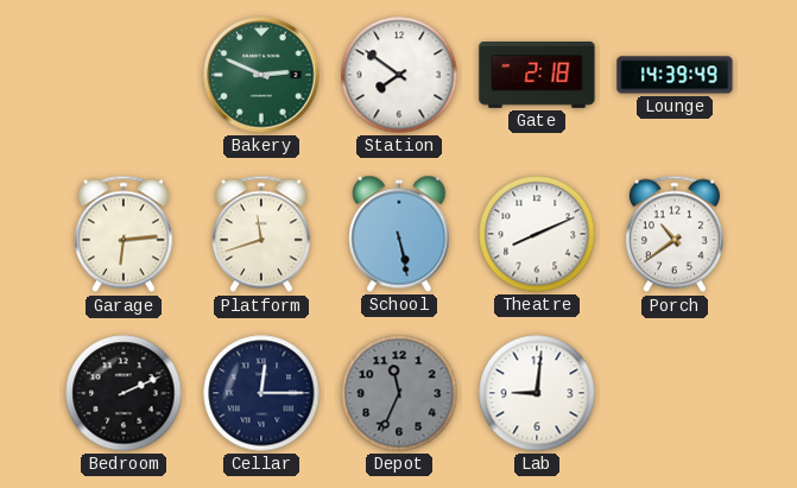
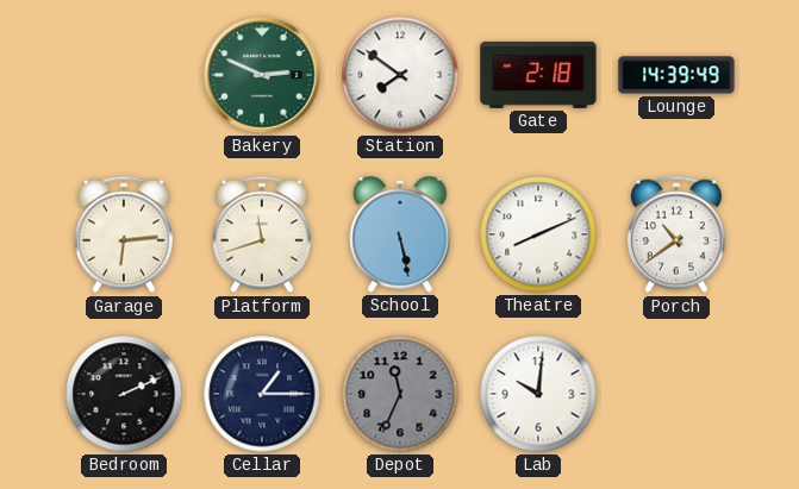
Cellar: 12:15 -> 1:15
Lab: 9:01 -> 10:01
